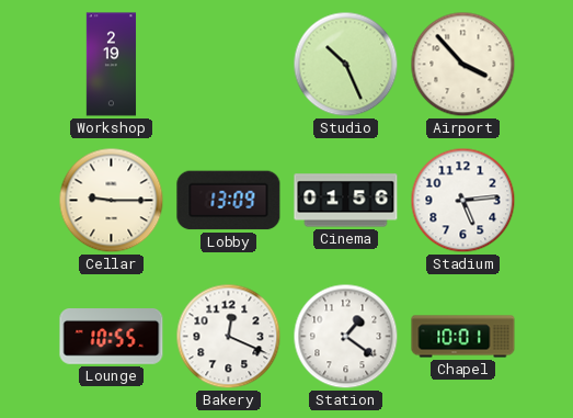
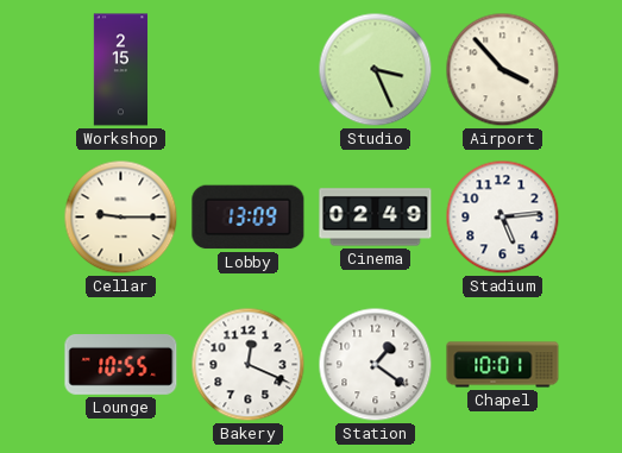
Workshop: 2:19 -> 2:15
Studio: 10:26 -> 3:26
Cinema: 01:56 -> 02:49
